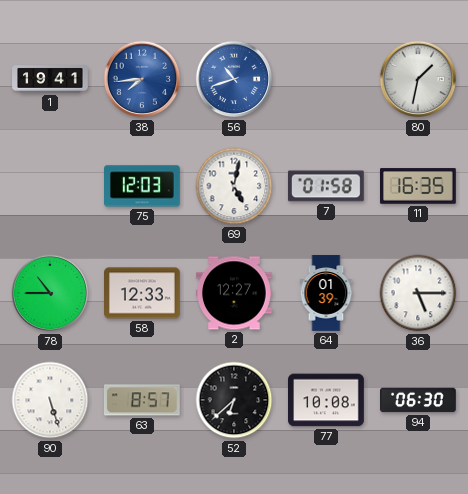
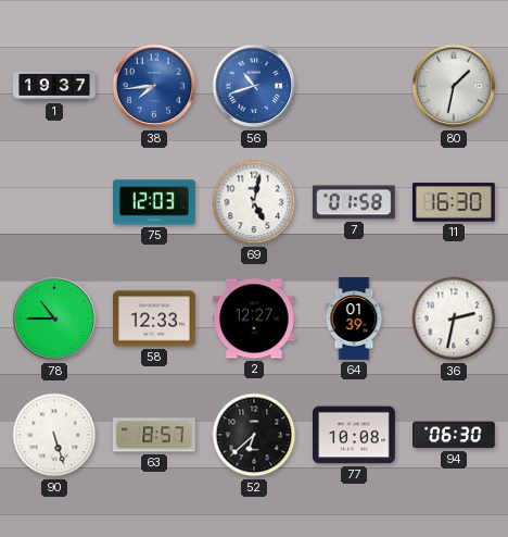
1: 19:41 -> 19:37
11: 16:35 -> 16:30
36: 5:15 -> 2:32
